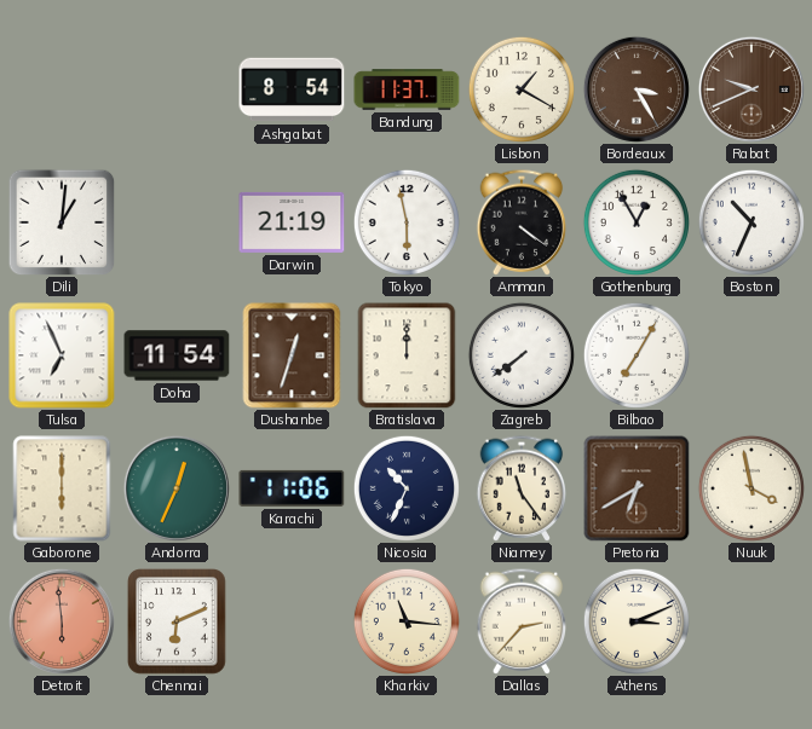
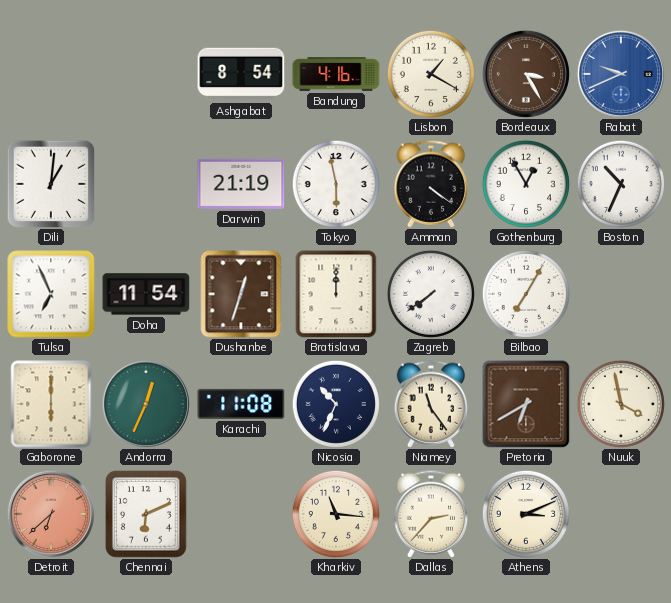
Bandung: 11:37 -> 4:16
Rabat dial: brown -> blue
Karachi: 11:06 -> 11:08
Detroit: 5:59 -> 6:38
